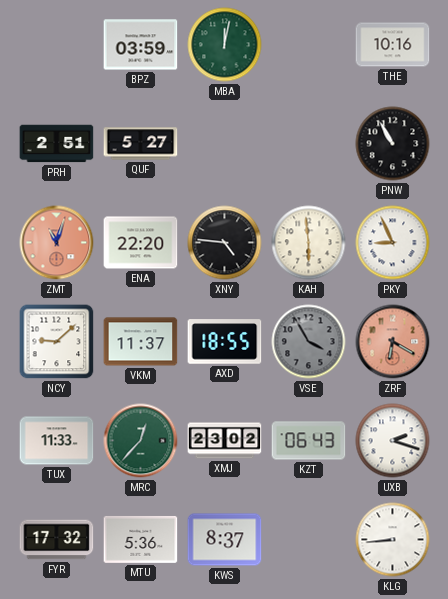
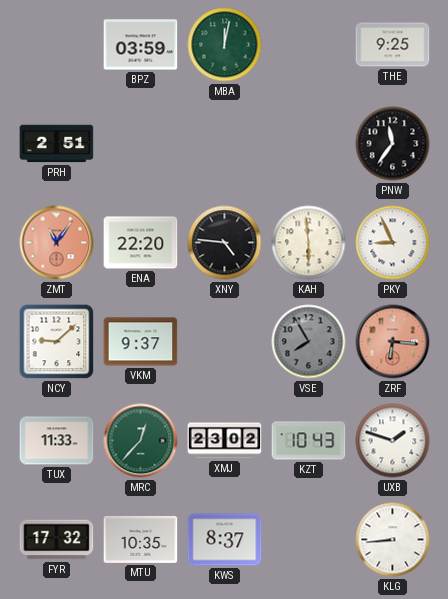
THE: 10:16 -> 9:25
QUF: 5:27 -> none
PNW: 10:55 -> 11:36
ZMT: 11:03 -> 11:06
VKM: 11:37 -> 9:37
AXD: 18:55 -> none
VSE: 3:55 -> 7:55
ZRF: 6:20 -> 6:16
KZT: 06:43 -> 10:43
UXB: 2:18 -> 1:48
MTU: 5:36 -> 10:35
